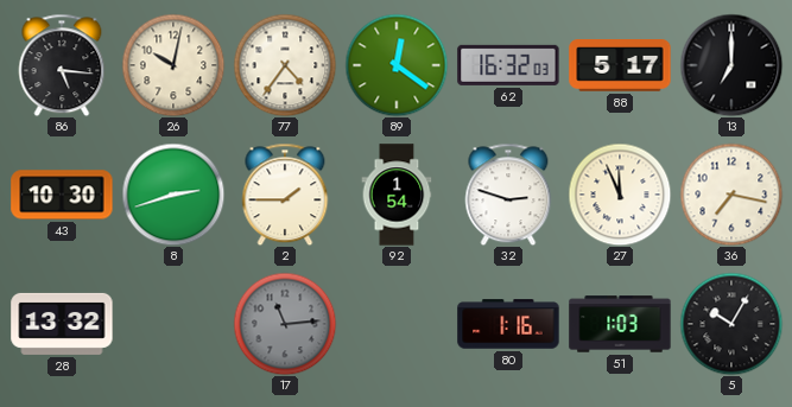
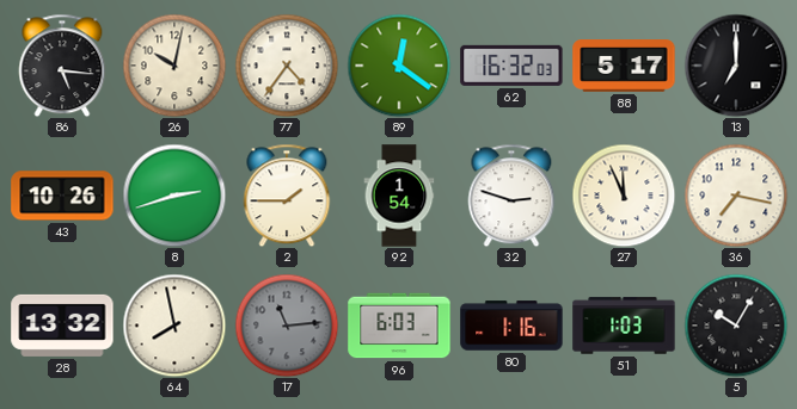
43: 10:30 -> 10:26
64: none -> 7:58
96: none -> 6:03
